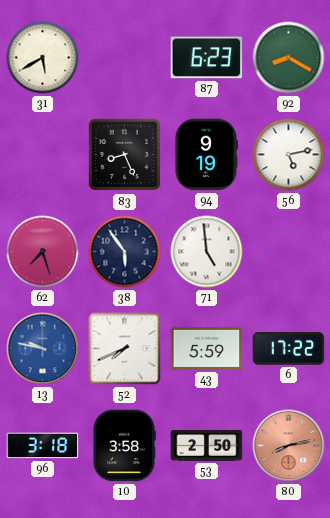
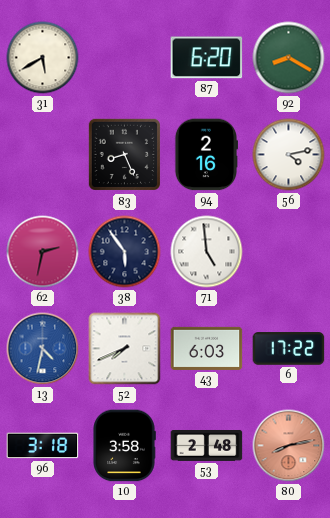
87: 6:23 -> 6:20
94: 9:19 -> 2:16
56: 5:13 -> 4:13
62: 7:27 -> 2:32
13: 9:47 -> 4:32
43: 5:59 -> 6:03
53: 2:50 -> 2:48
